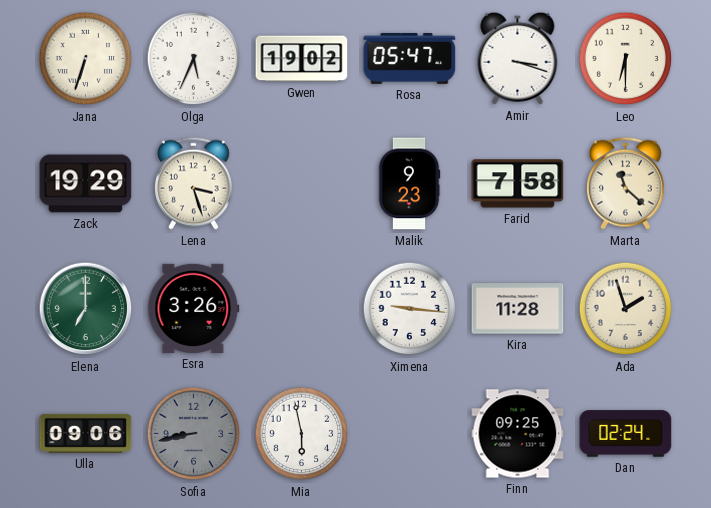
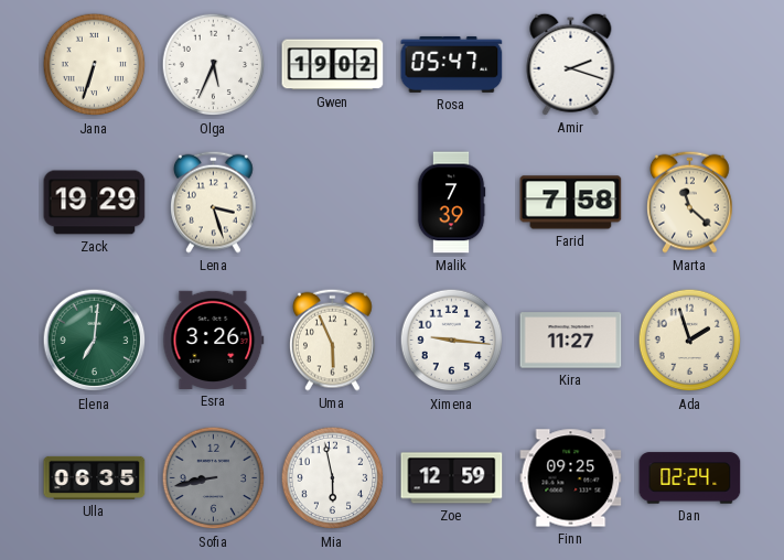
Amir: 3:18 -> 2:18
Leo: 6:30 -> none
Malik: 9:23 -> 7:39
Elena: 7:00 -> 7:01
Uma: none -> 5:56
Kira: 11:28 -> 11:27
Ulla: 09:06 -> 06:35
Zoe: none -> 12:59
